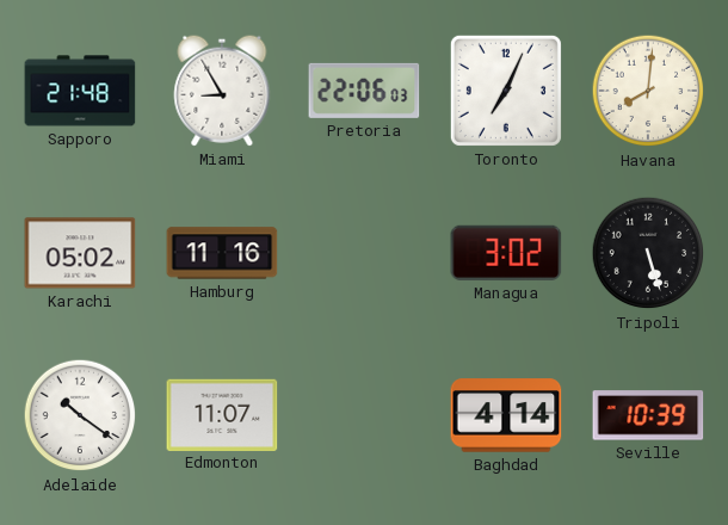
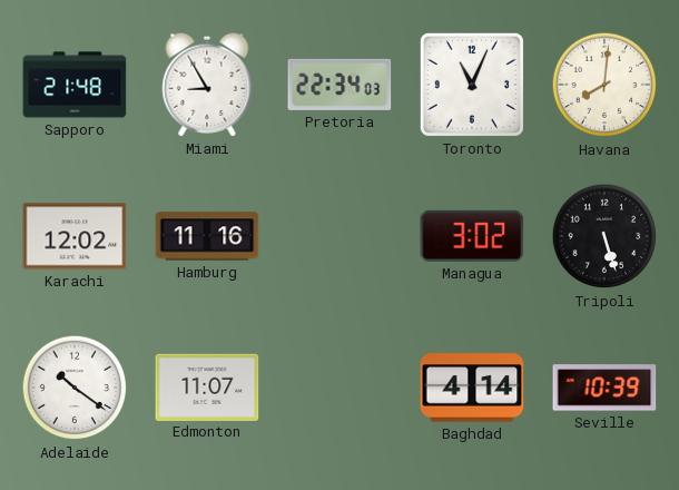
Pretoria: 22:06 -> 22:34
Toronto: 7:04 -> 11:04
Karachi: 05:02 -> 12:02
